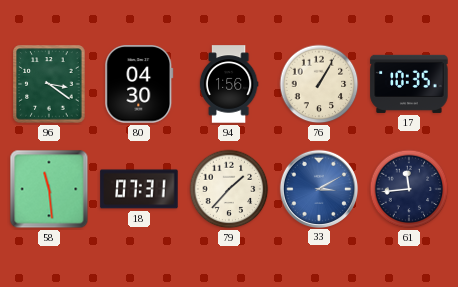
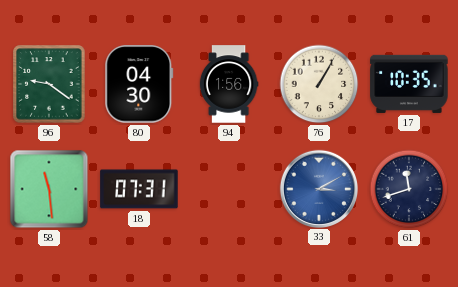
96: 3:21 -> 9:21
79: 1:37 -> none
61: 11:44 -> 11:42
